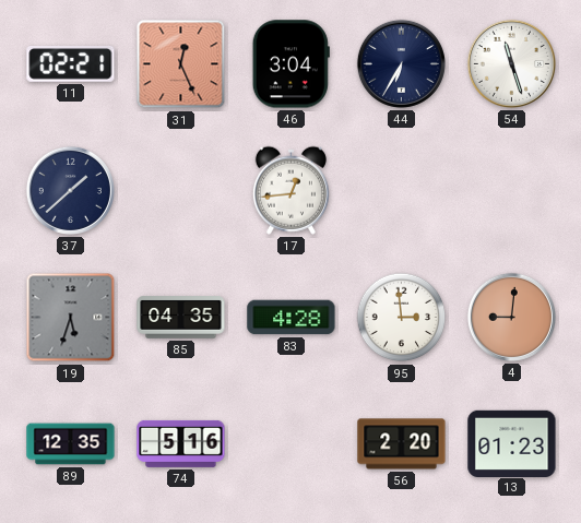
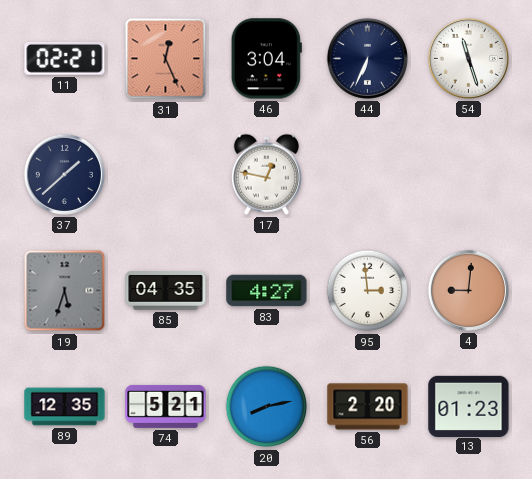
44: 6:35 -> 6:34
17: 12:44 -> 12:47
83: 4:28 -> 4:27
74: 5:16 -> 5:21
20: none -> 8:13
